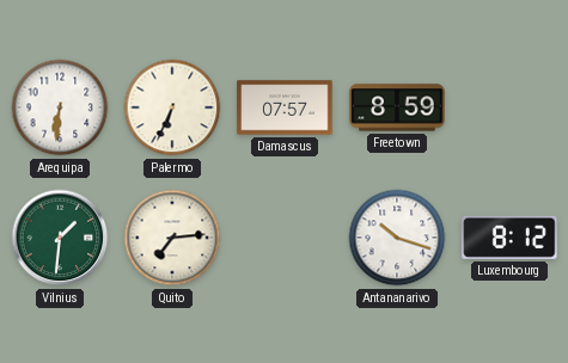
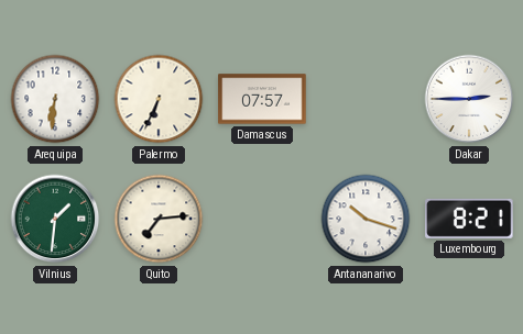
Freetown: 8:59 -> none
Dakar: none -> 2:45
Luxembourg: 8:12 -> 8:21
